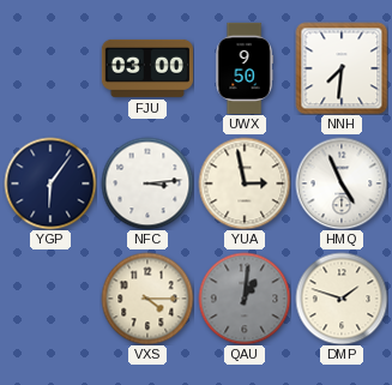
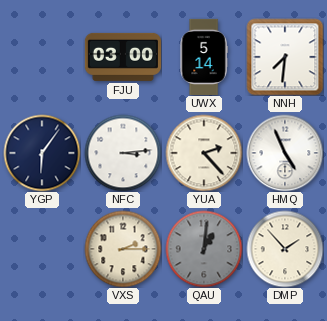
UWX: 9:50 -> 5:14
YUA: 2:58 -> 2:23
VXS: 4:15 -> 2:15
DMP: 1:48 -> 1:53
